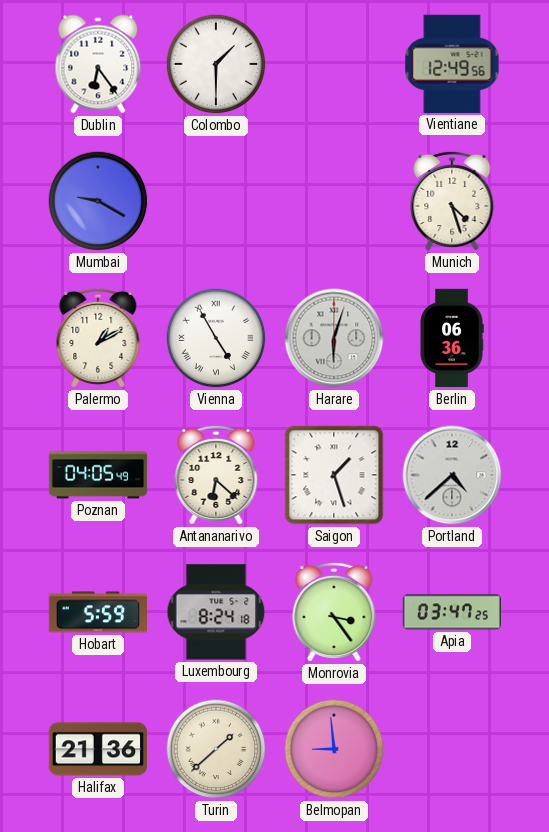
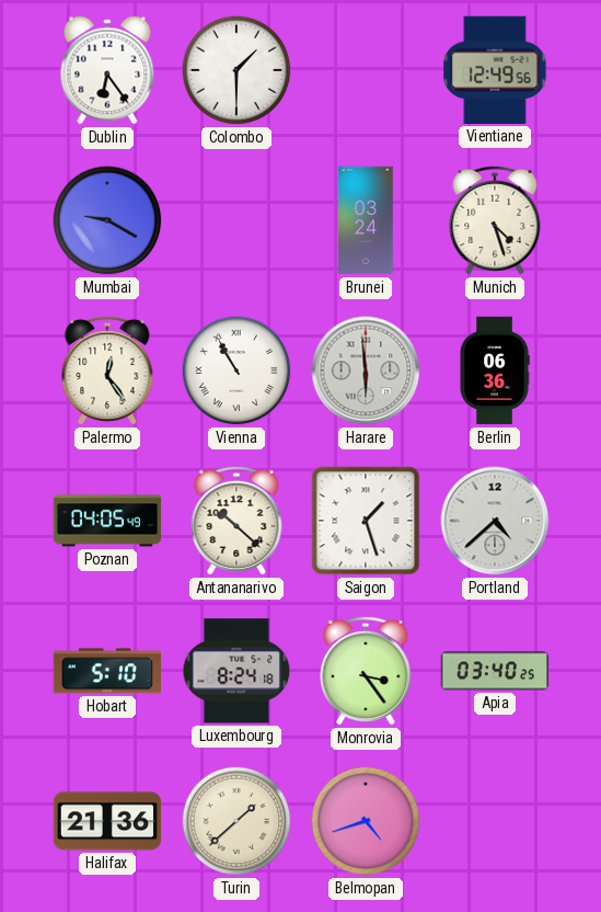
Brunei: none -> 03:24
Palermo: 1:10 -> 12:24
Vienna: 4:55 -> 10:55
Harare: 6:03 -> 5:59
Antananarivo: 6:22 -> 10:22
Hobart: 5:59 -> 5:10
Apia: 03:47 -> 03:40
Belmopan: 8:59 -> 4:42
